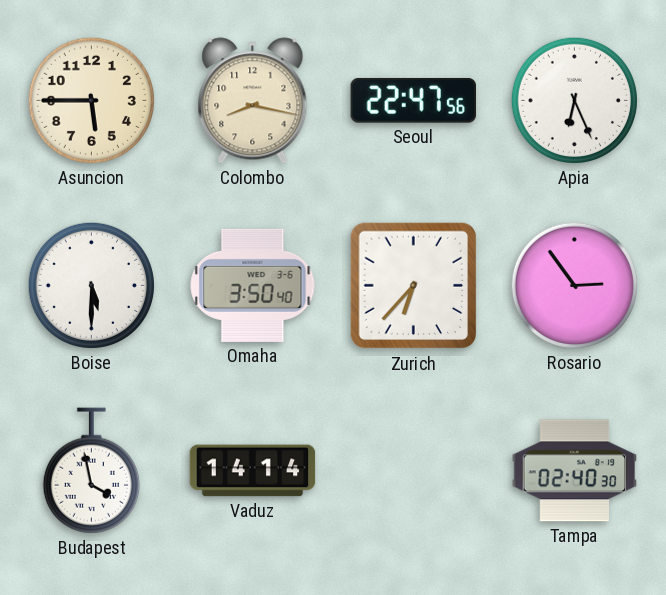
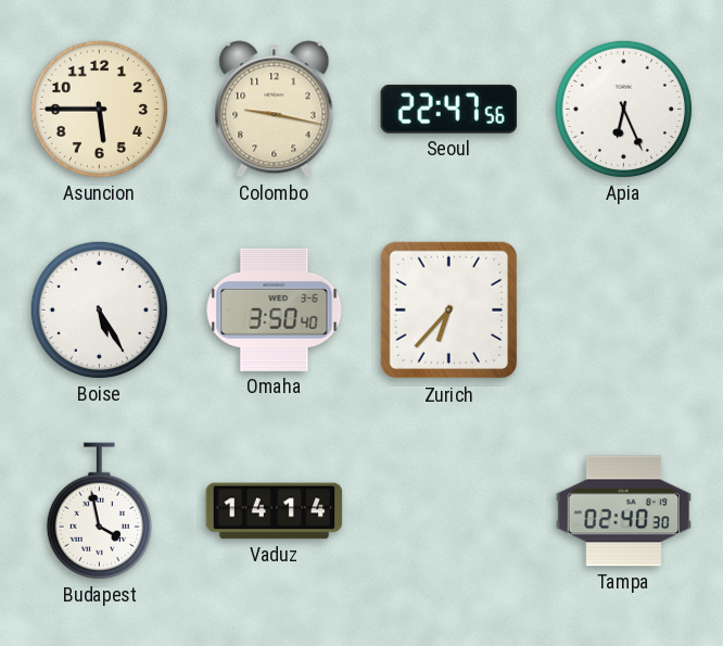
Colombo: 8:17 -> 9:17
Boise: 5:30 -> 5:25
Rosario: 2:54 -> none
